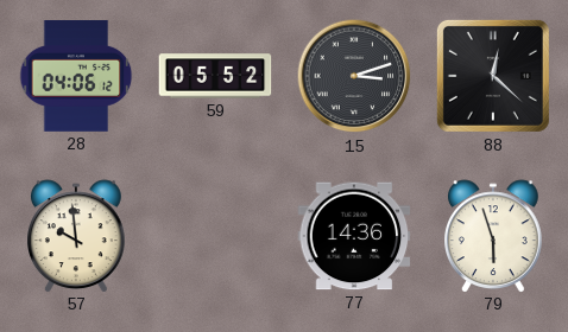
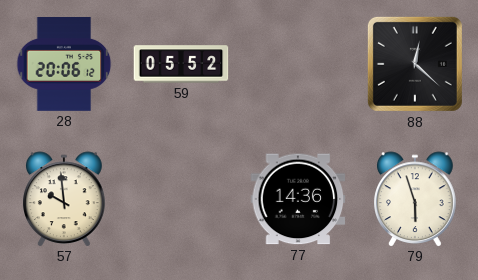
28: 04:06 -> 20:06
15: 3:12 -> none
